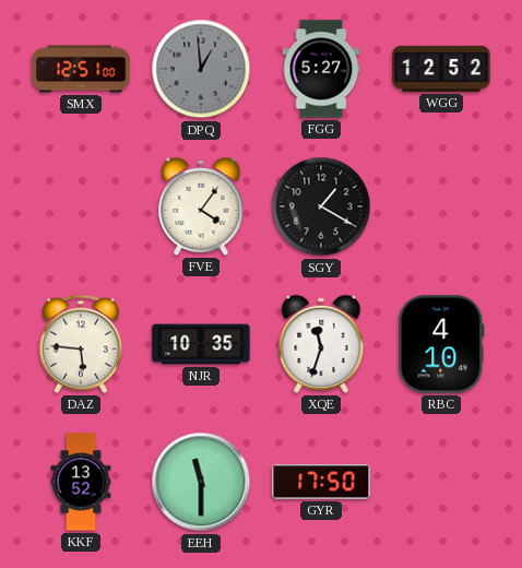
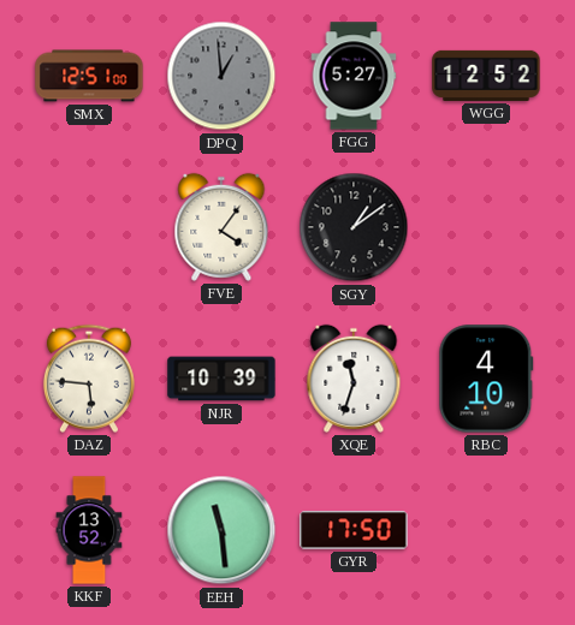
SGY: 1:20 -> 1:09
NJR: 10:35 -> 10:39
EEH: 11:30 -> 11:29
